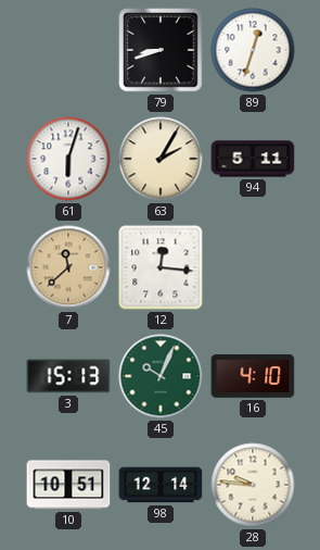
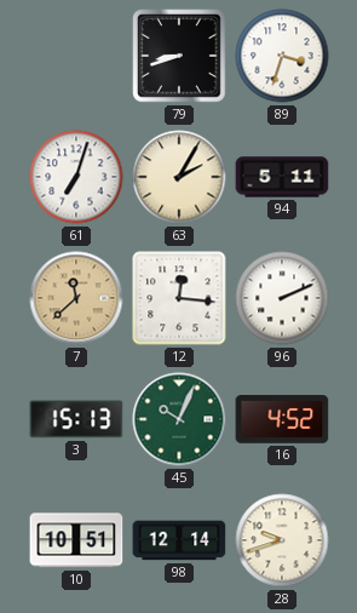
89: 12:33 -> 3:33
61: 6:03 -> 7:03
96: none -> 2:11
16: 4:10 -> 4:52
28: 9:46 -> 9:42
